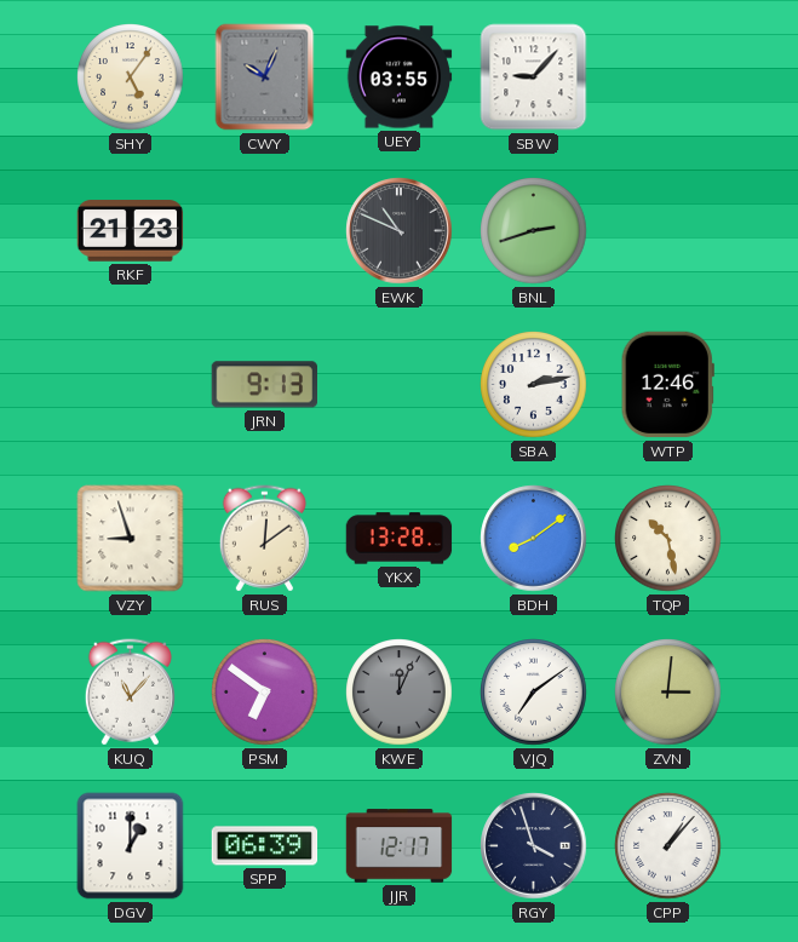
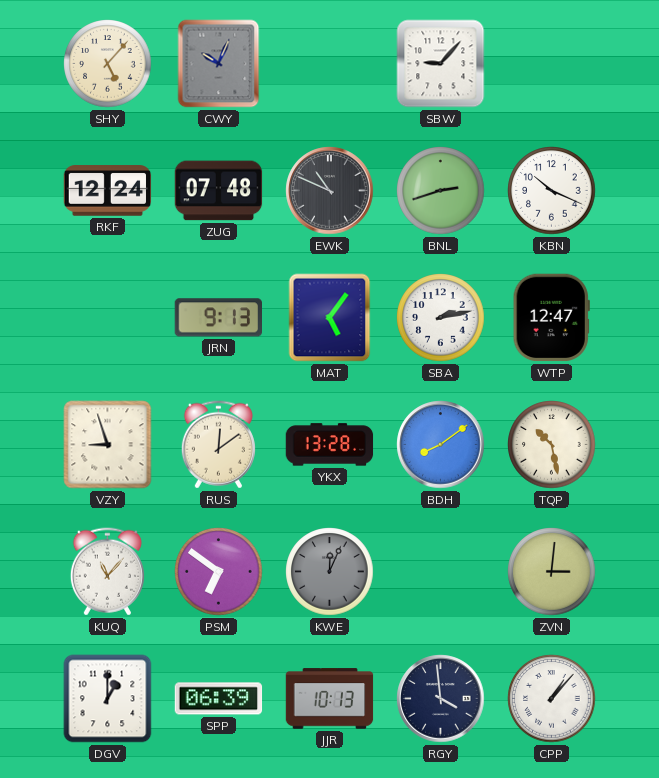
SHY: 5:06 -> 5:07
UEY: 03:55 -> none
RKF: 21:23 -> 12:24
ZUG: none -> 07:48
KBN: none -> 10:19
MAT: none -> 5:06
WTP: 12:46 -> 12:47
VJQ: 7:09 -> none
JJR: 12:17 -> 10:13
RGY: 3:57 -> 3:59
